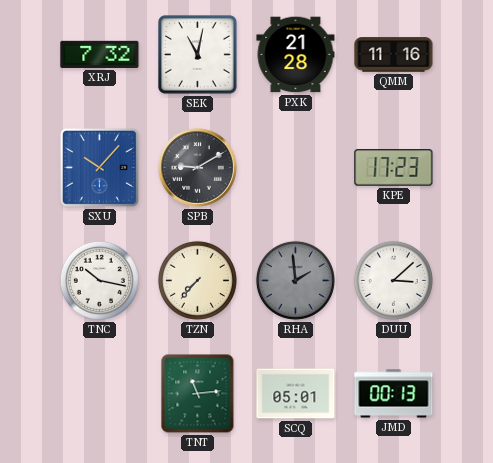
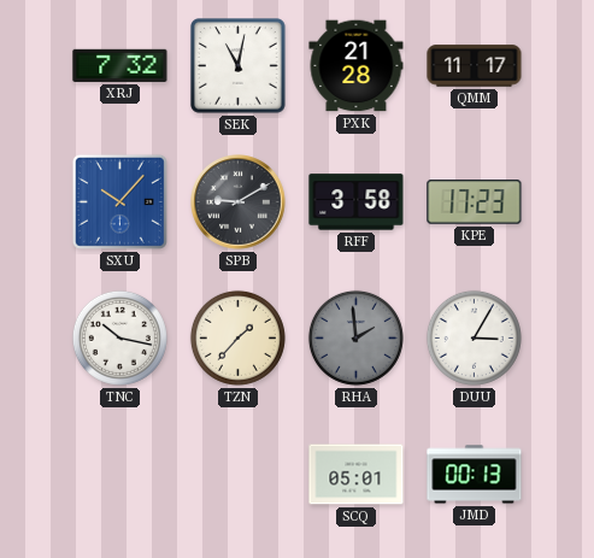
QMM: 11:16 -> 11:17
RFF: none -> 3:58
TZN: 7:37 -> 1:37
DUU: 3:08 -> 3:05
TNT: 11:14 -> none
